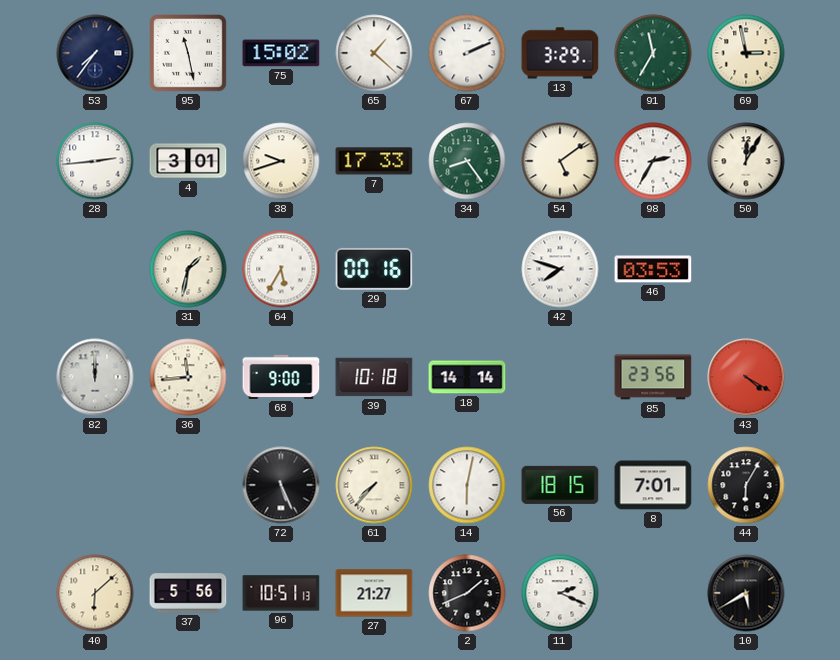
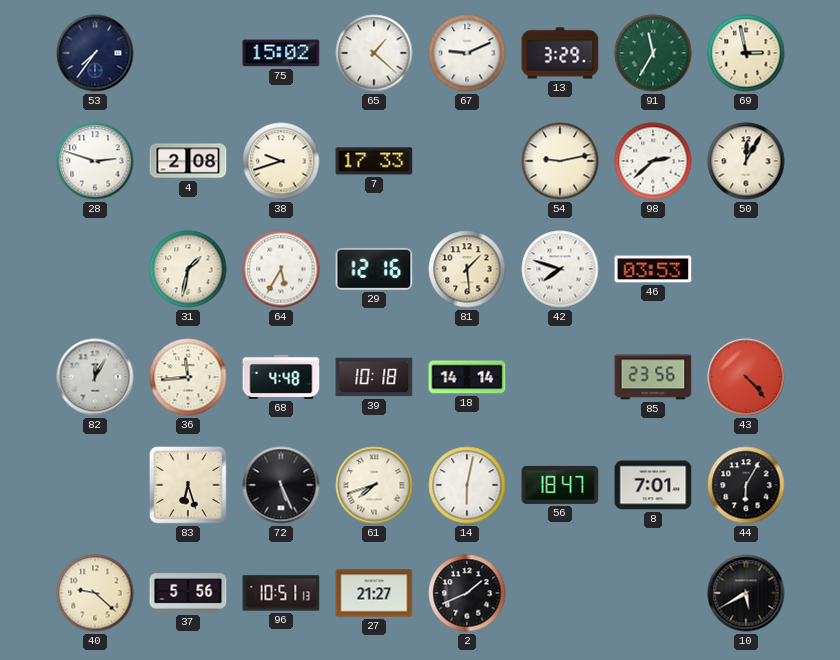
95: 11:28 -> none
67: 2:11 -> 9:11
28: 2:44 -> 2:48
4: 3:01 -> 2:08
34: 8:24 -> none
54: 5:09 -> 9:13
98: 2:35 -> 2:38
29: 00:16 -> 12:16
81: none -> 1:29
82: 12:00 -> 12:05
68: 9:00 -> 4:48
43: 4:20 -> 4:23
83: none -> 6:27
61: 7:37 -> 7:42
56: 18:15 -> 18:47
40: 6:08 -> 9:22
11: 2:19 -> none
